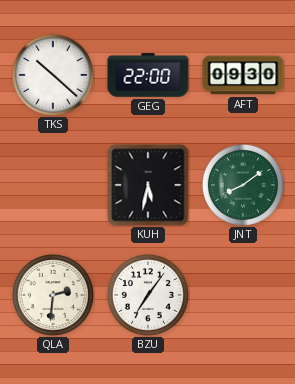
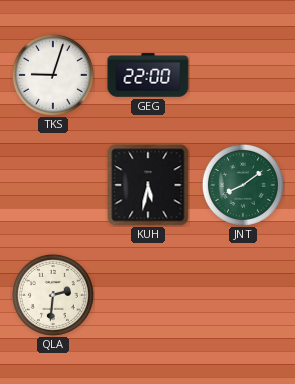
TKS: 10:22 -> 9:03
AFT: 09:30 -> none
BZU: 7:06 -> none
